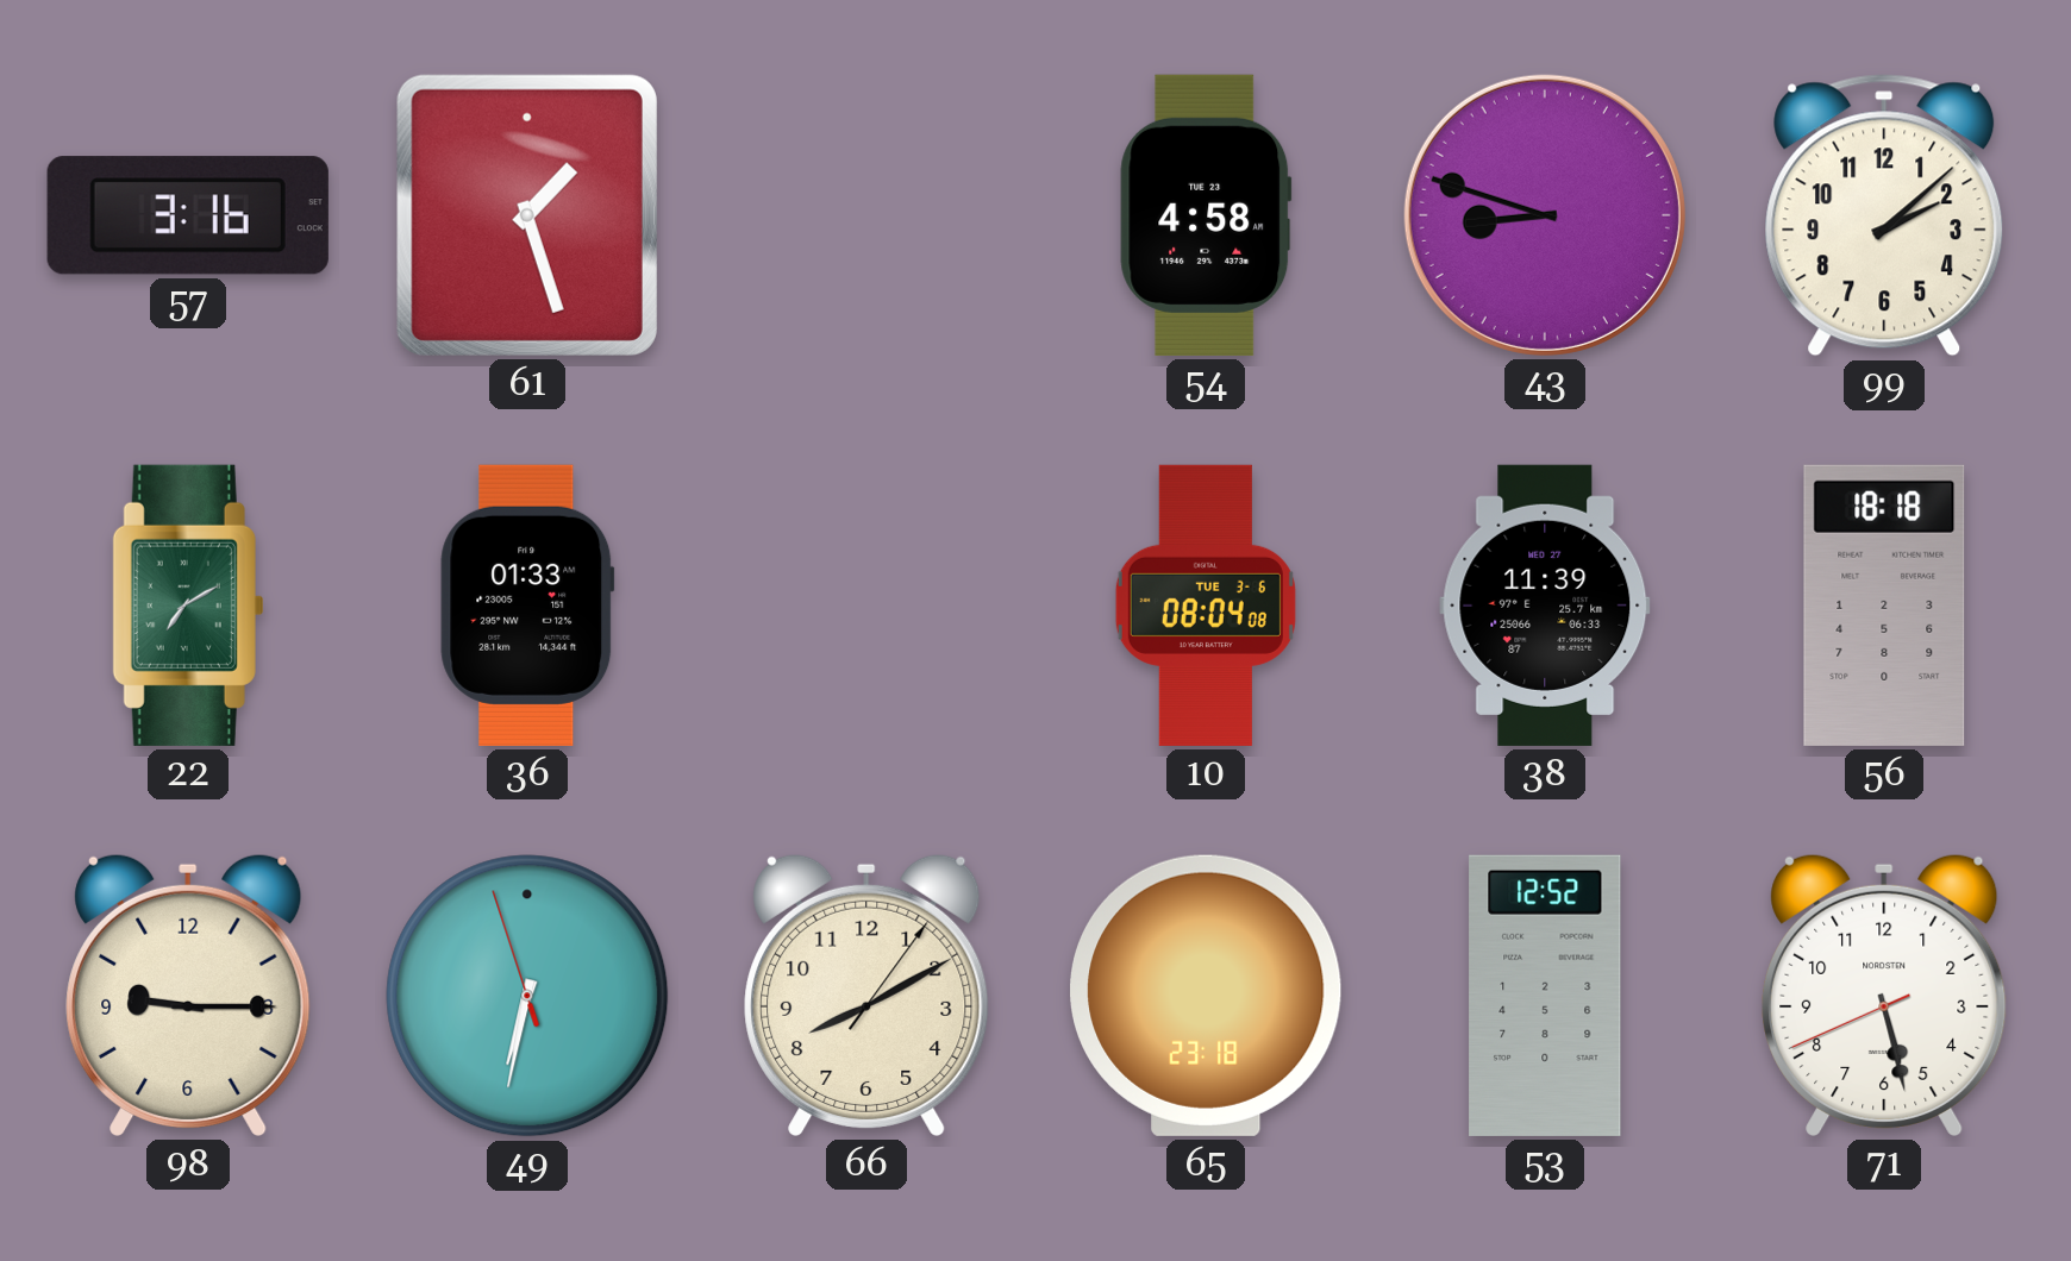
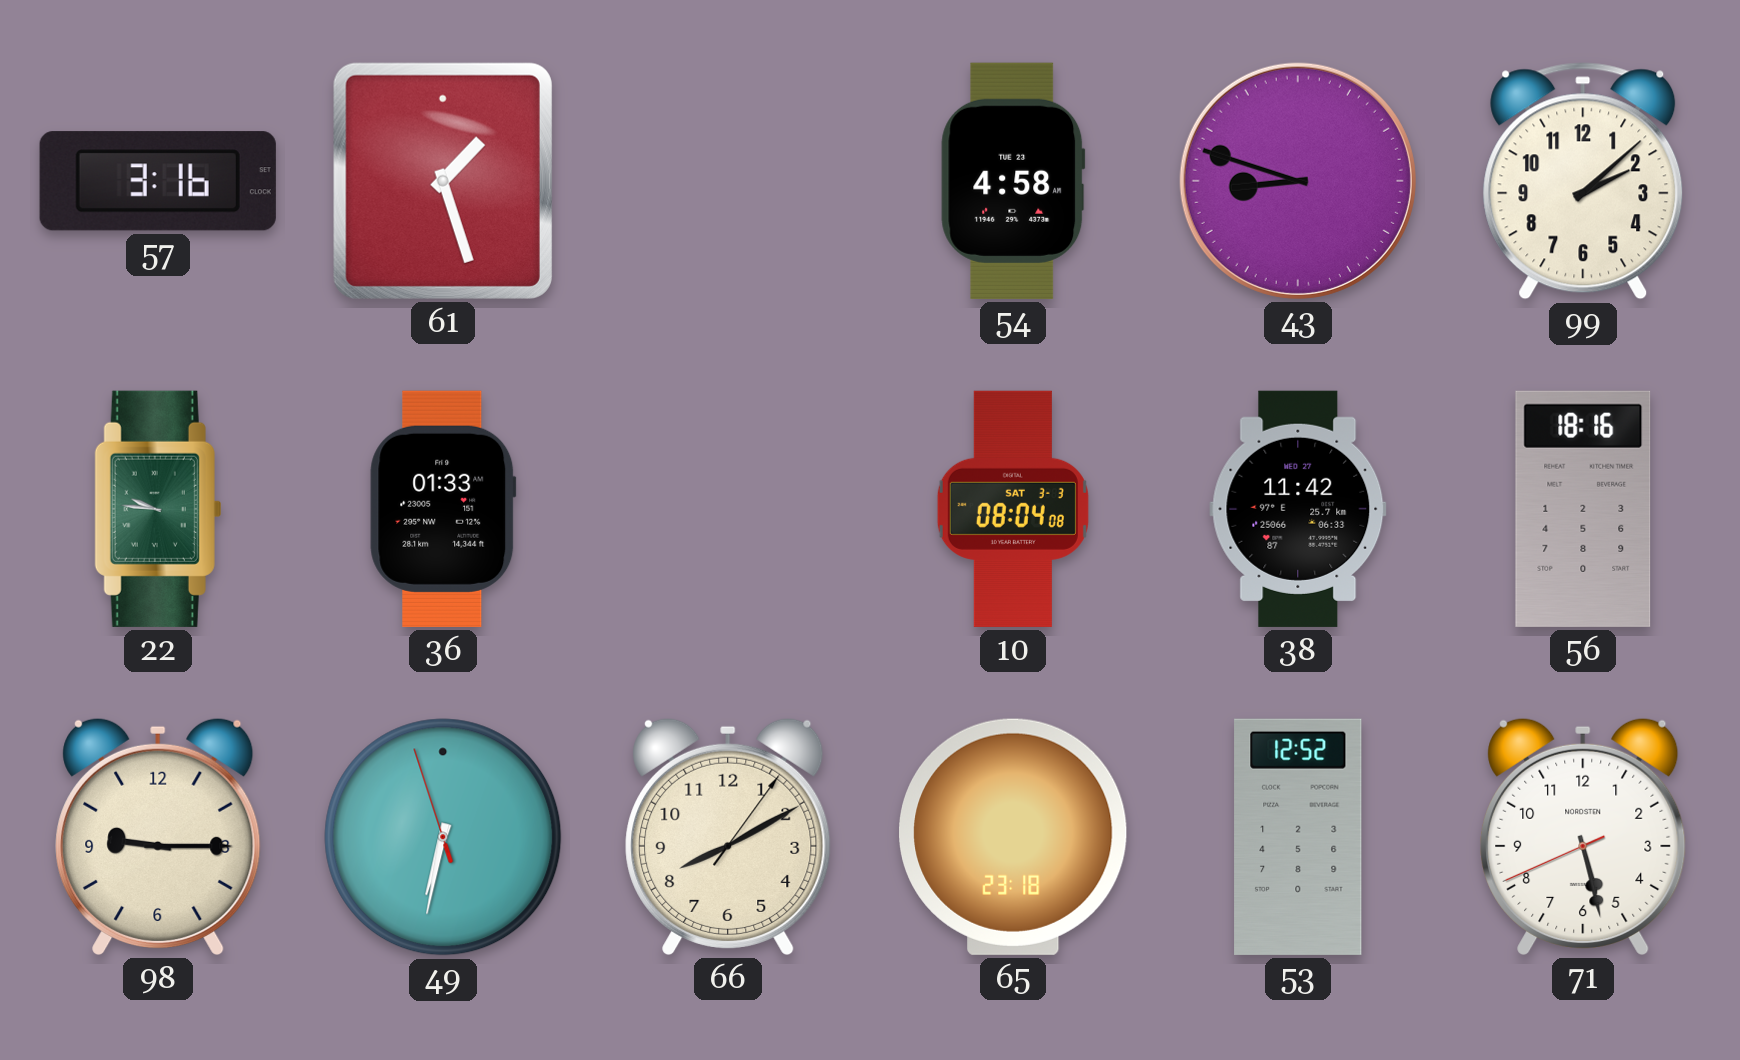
22: 7:10 -> 9:46
10 date: TUE 3-6 -> SAT 3-3
38: 11:39 -> 11:42
56: 18:18 -> 18:16
